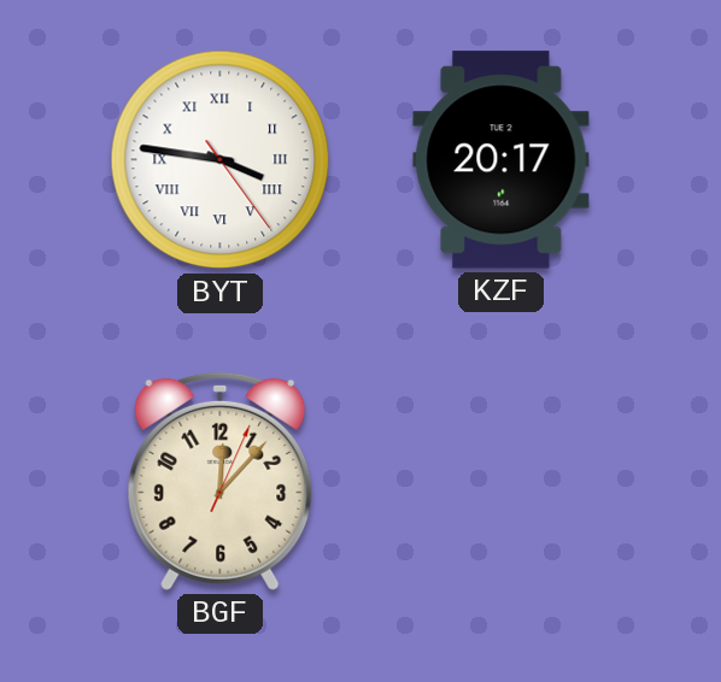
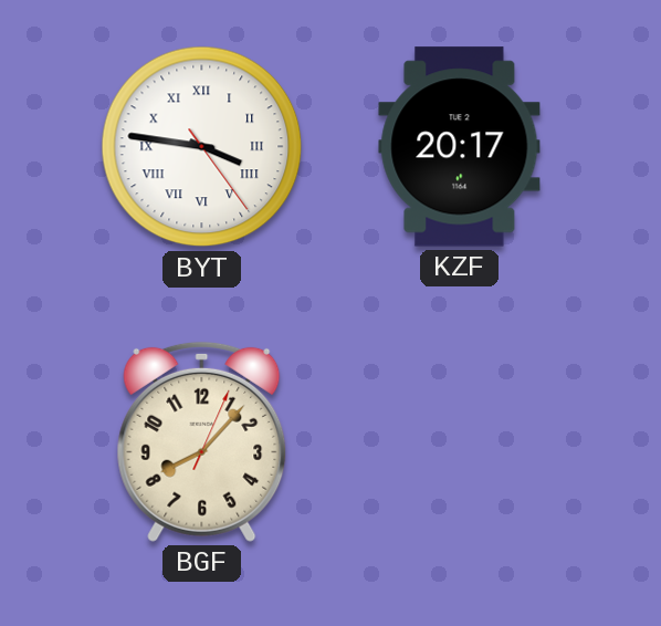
BGF: 12:07 -> 8:07
